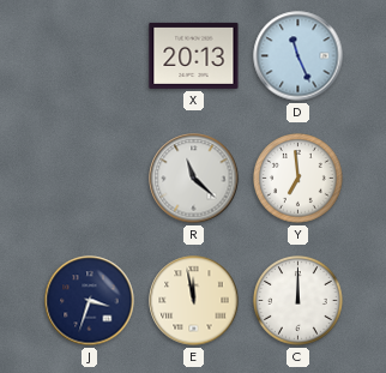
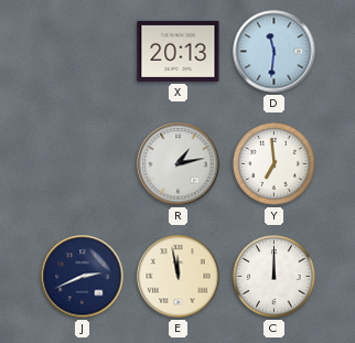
D: 11:26 -> 11:31
R: 11:22 -> 1:13
J: 3:33 -> 2:41
